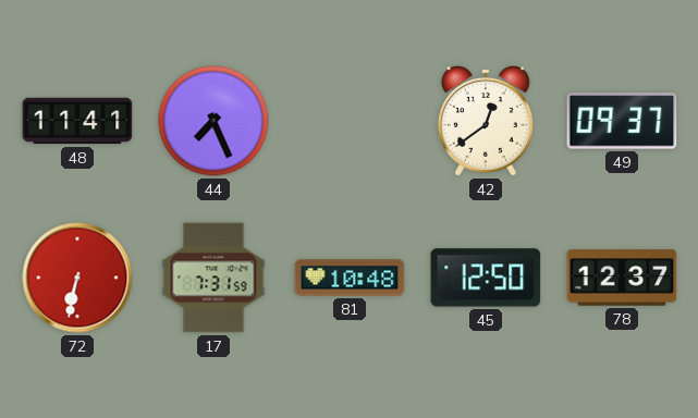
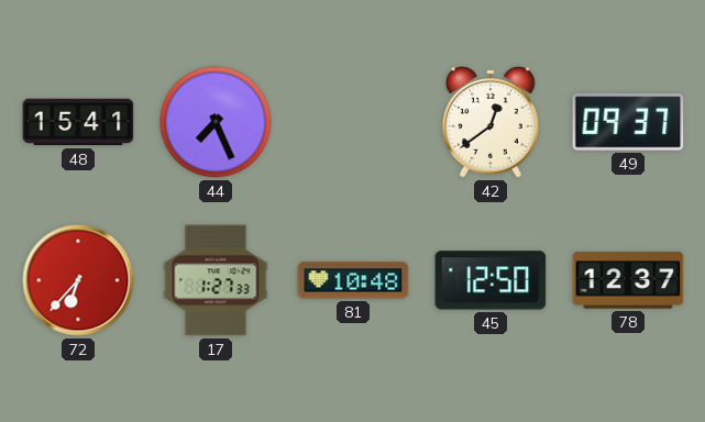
48: 11:41 -> 15:41
72: 6:32 -> 6:37
17: 7:31 -> 1:27
